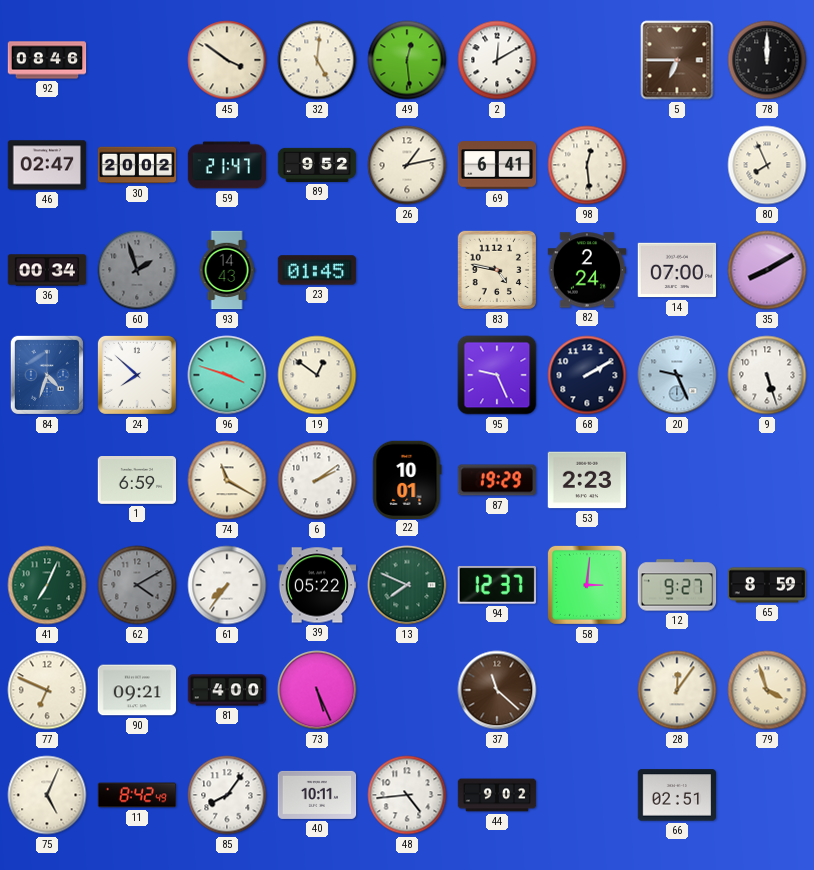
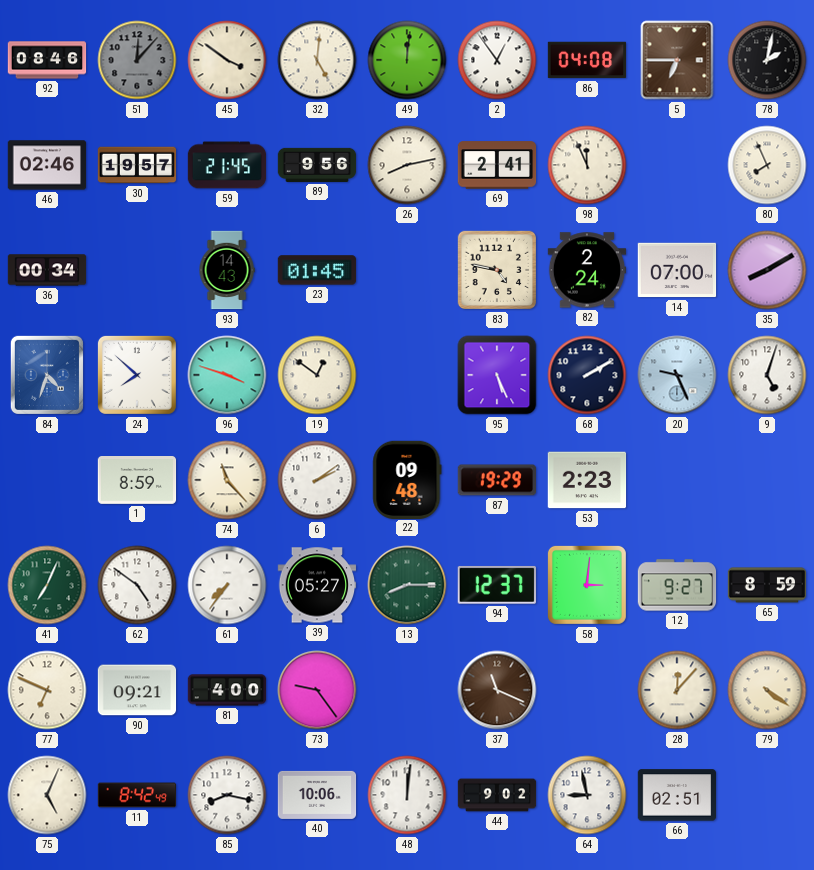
51: none -> 12:07
49: 12:29 -> 12:01
2: 12:10 -> 12:54
86: none -> 04:08
78: 12:00 -> 2:02
46: 02:47 -> 02:46
30: 20:02 -> 19:57
59: 21:47 -> 21:45
89: 9:52 -> 9:56
26: 1:13 -> 8:13
69: 6:41 -> 2:41
98: 12:29 -> 11:56
60: 1:57 -> none
95: 9:26 -> 5:26
9: 5:27 -> 5:03
1: 6:59 -> 8:59
74: 11:20 -> 11:23
22: 10:01 -> 09:48
62: 4:10 -> 4:51
62 dial: grey -> white
39: 05:22 -> 05:27
13: 7:49 -> 8:15
73: 5:26 -> 9:24
37: 11:22 -> 11:19
28: 12:06 -> 12:07
79: 3:57 -> 4:21
85: 8:06 -> 8:17
40: 10:11 -> 10:06
48: 4:44 -> 12:01
64: none -> 8:58
